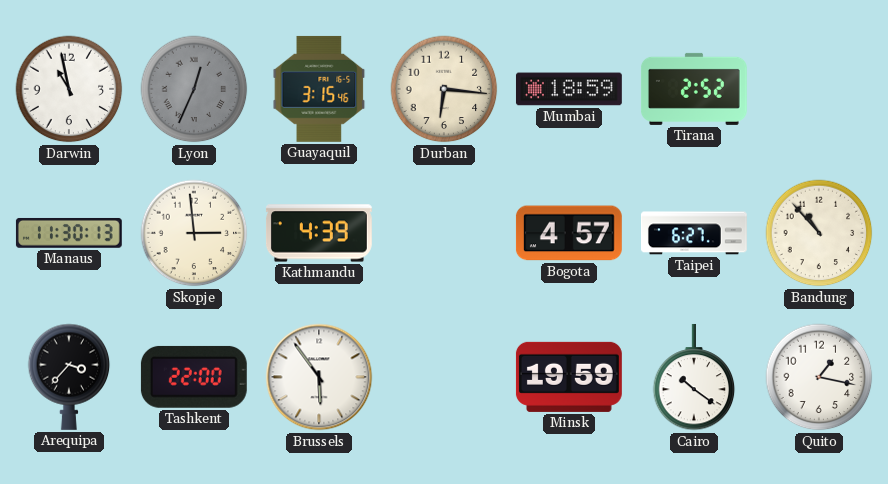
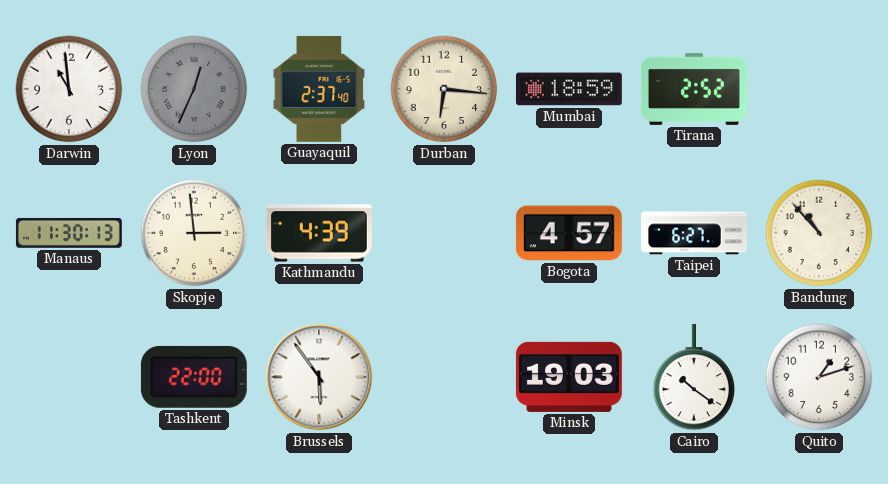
Darwin: 10:58 -> 10:59
Guayaquil: 3:15 -> 2:37
Arequipa: 3:37 -> none
Minsk: 19:59 -> 19:03
Quito: 1:17 -> 1:12
